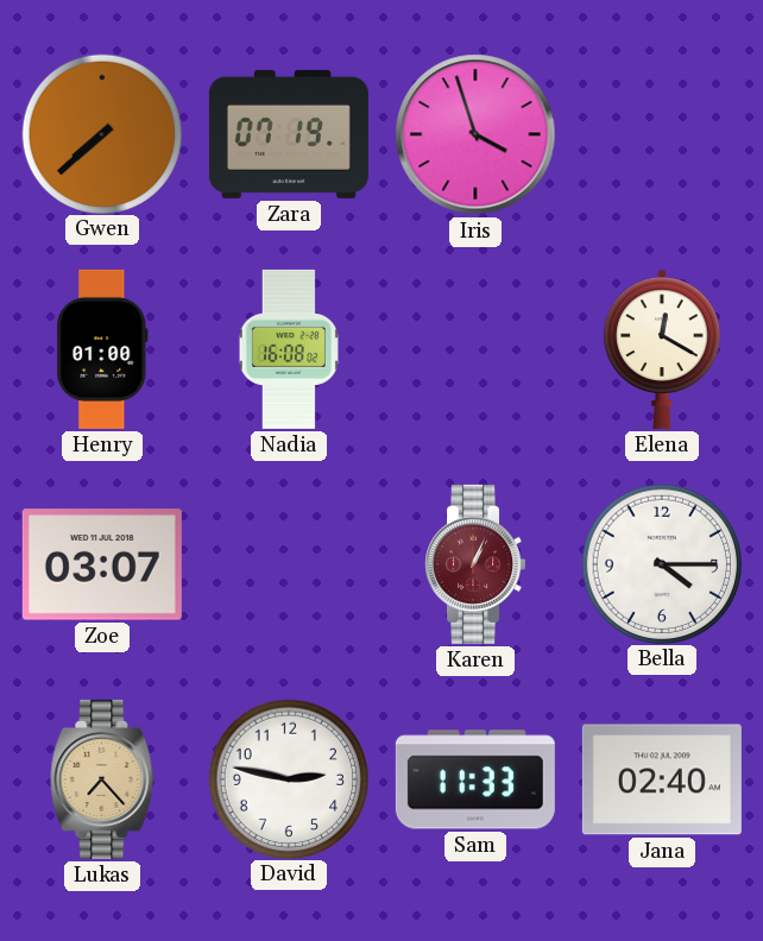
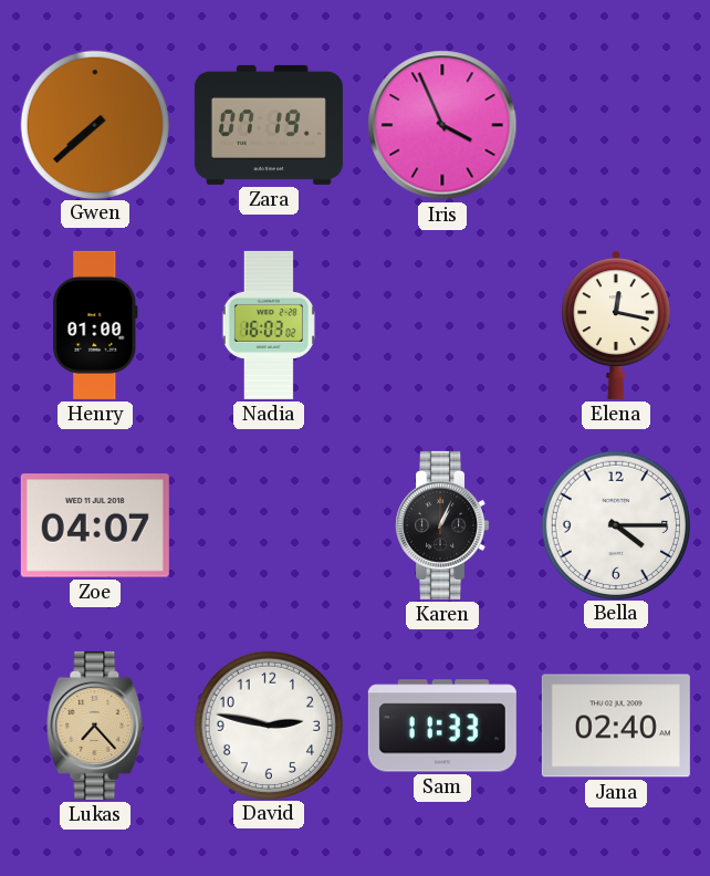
Iris: 3:57 -> 3:56
Nadia: 16:08 -> 16:03
Elena: 12:20 -> 12:17
Zoe: 03:07 -> 04:07
Karen dial: burgundy -> black
